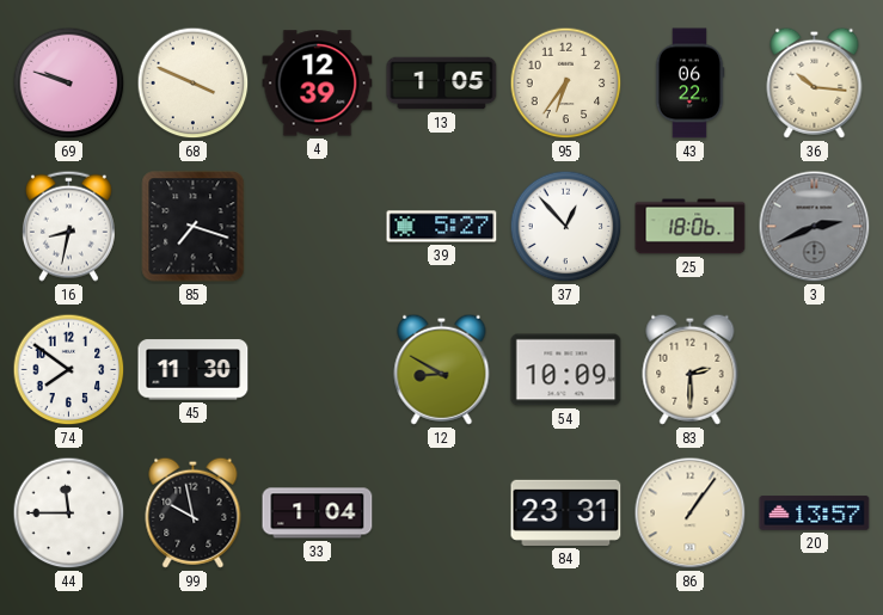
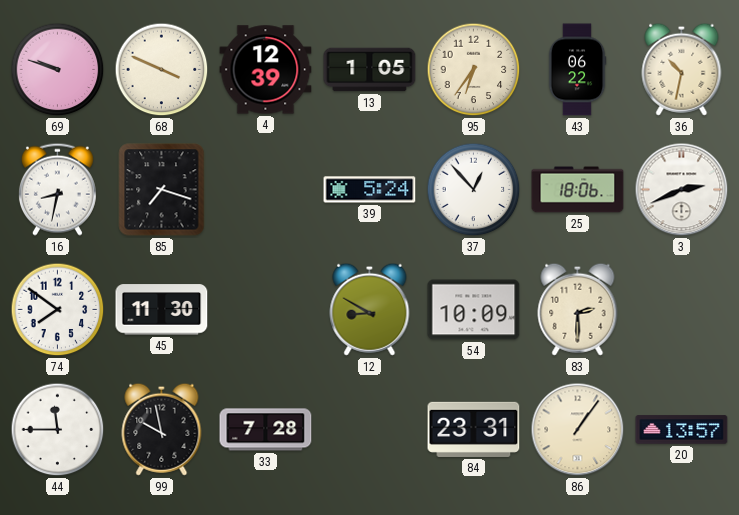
36: 10:16 -> 10:32
39: 5:27 -> 5:24
3 dial: grey -> white
33: 1:04 -> 7:28
